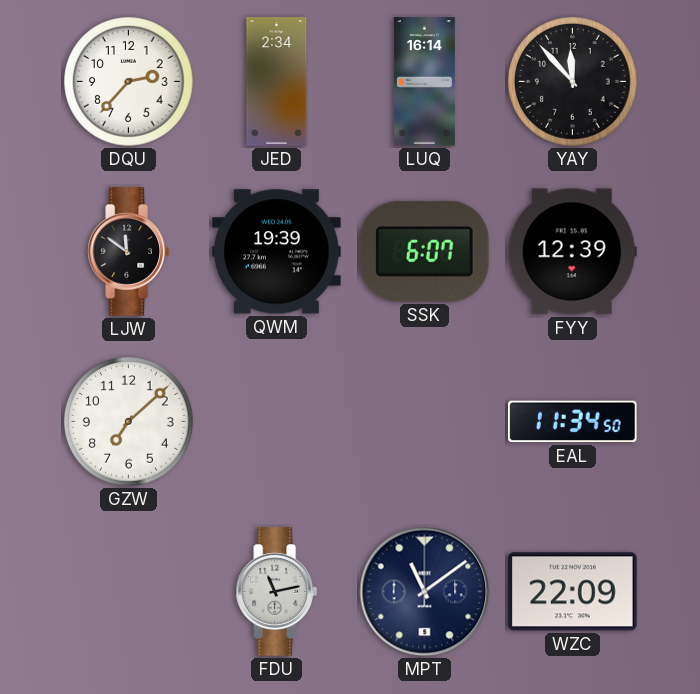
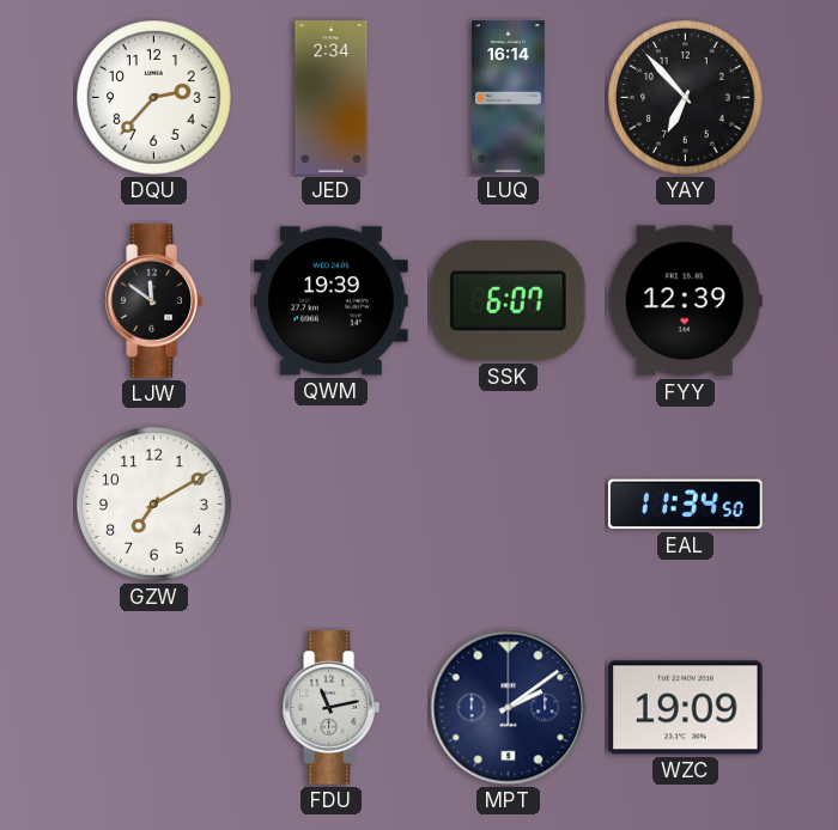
YAY: 11:53 -> 6:53
GZW: 7:08 -> 7:10
MPT: 11:09 -> 2:09
WZC: 22:09 -> 19:09
